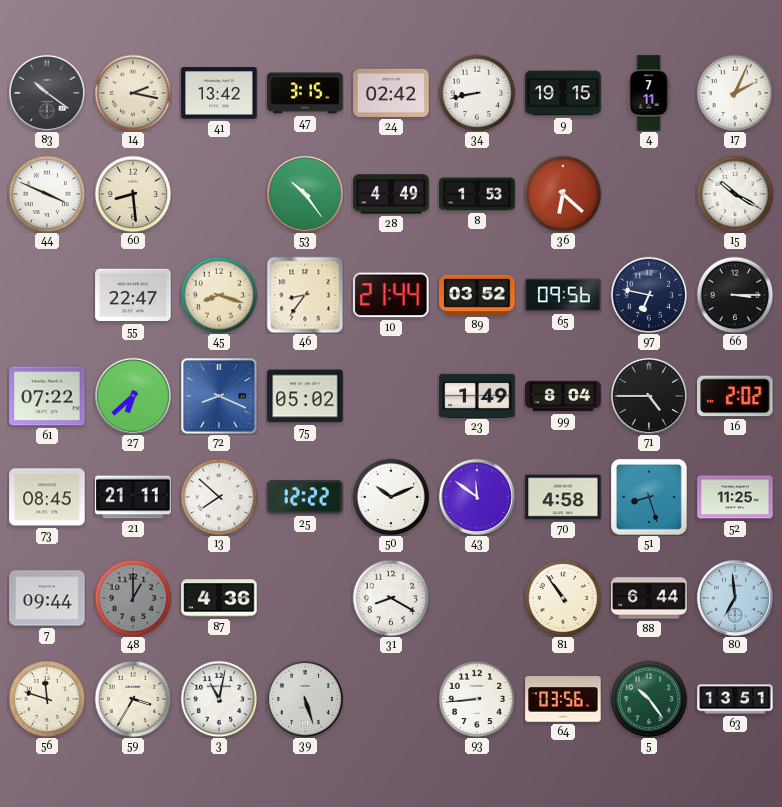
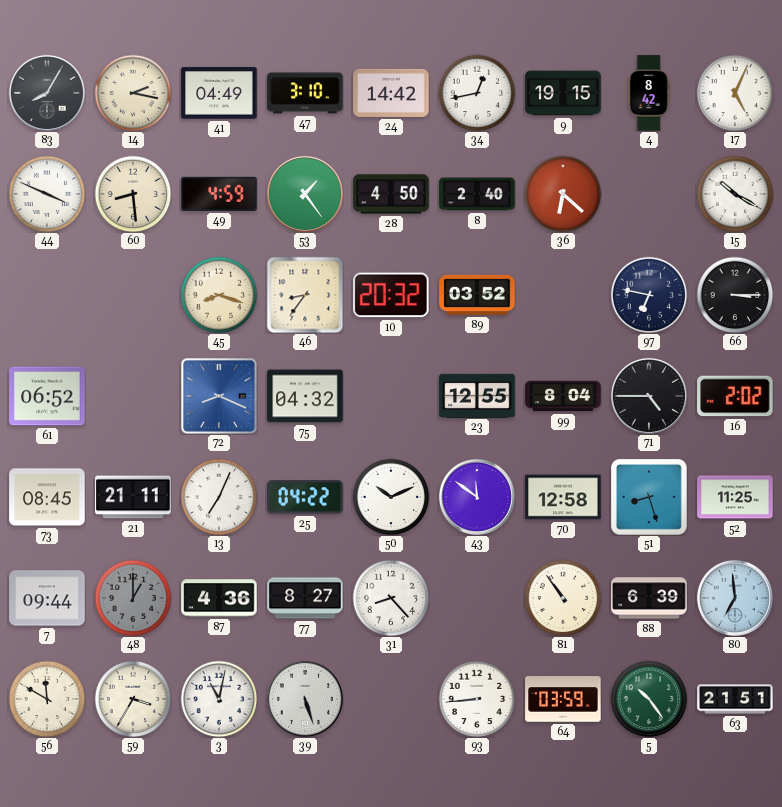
83: 10:21 -> 8:05
41: 13:42 -> 04:49
47: 3:15 -> 3:10
24: 02:42 -> 14:42
34: 8:43 -> 12:43
4: 7:11 -> 8:42
17: 2:04 -> 5:04
49: none -> 4:59
53: 10:24 -> 1:24
28: 4:49 -> 4:50
8: 1:53 -> 2:40
55: 22:47 -> none
10: 21:44 -> 20:32
65: 09:56 -> none
61: 07:22 -> 06:52
27: 6:38 -> none
75: 05:02 -> 04:32
23: 1:49 -> 12:55
13: 7:52 -> 7:04
25: 12:22 -> 04:22
70: 4:58 -> 12:58
77: none -> 8:27
31: 8:20 -> 8:23
88: 6:44 -> 6:39
56: 11:48 -> 11:50
64: 03:56 -> 03:59
63: 13:51 -> 21:51
